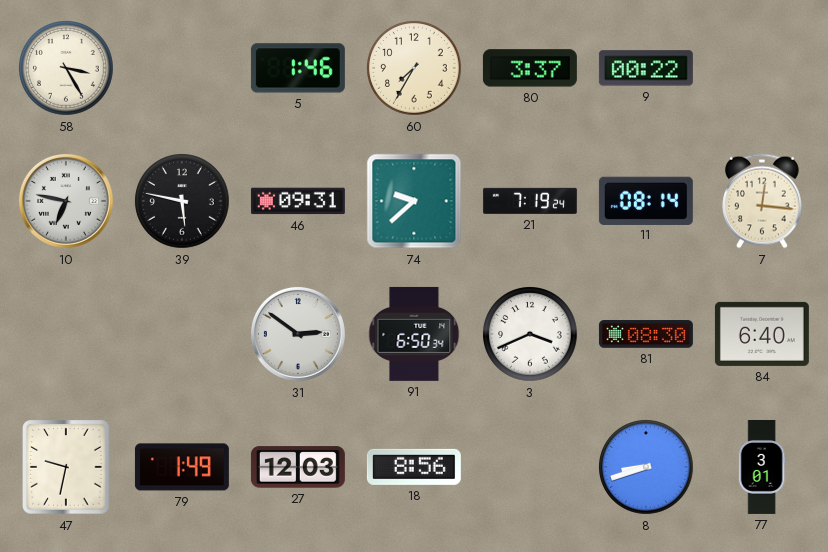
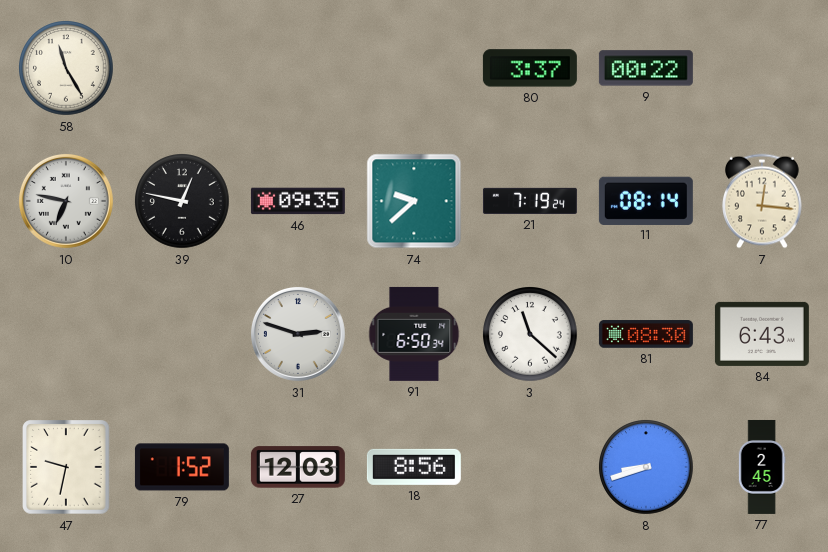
58: 3:25 -> 11:25
5: 1:46 -> none
60: 7:35 -> none
39: 5:47 -> 12:47
46: 09:31 -> 09:35
31: 2:51 -> 2:48
3: 3:41 -> 11:22
84: 6:40 -> 6:43
79: 1:49 -> 1:52
77: 3:01 -> 2:45
